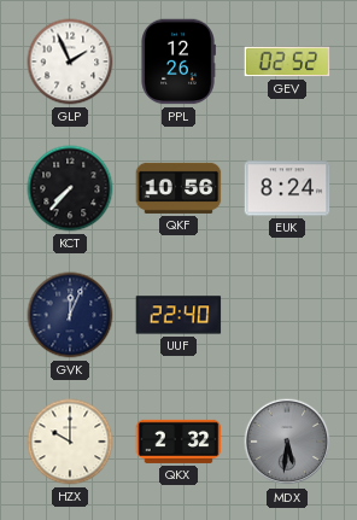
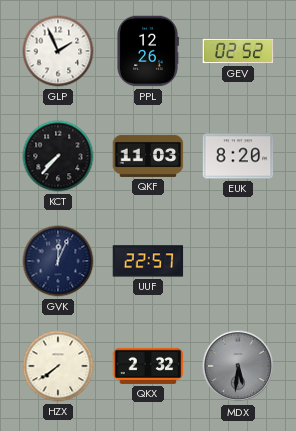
QKF: 10:56 -> 11:03
EUK: 8:24 -> 8:20
UUF: 22:40 -> 22:57
HZX: 10:00 -> 7:39
